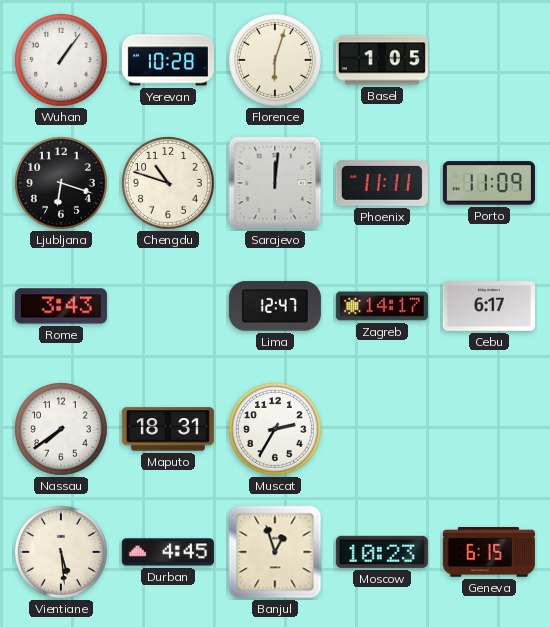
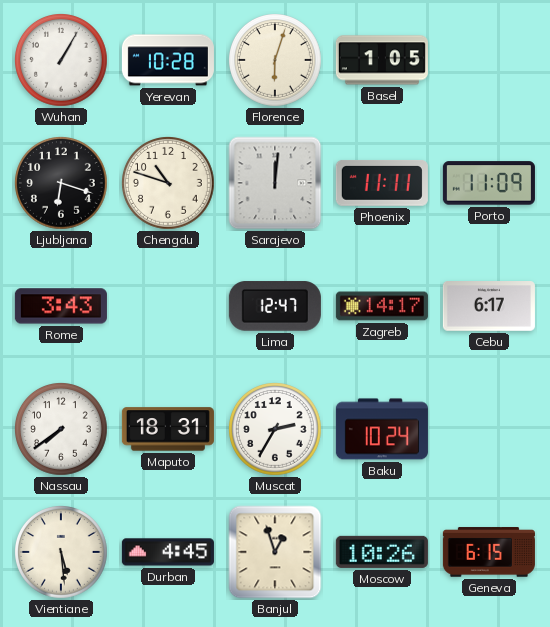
Wuhan: 1:06 -> 1:05
Baku: none -> 10:24
Moscow: 10:23 -> 10:26
